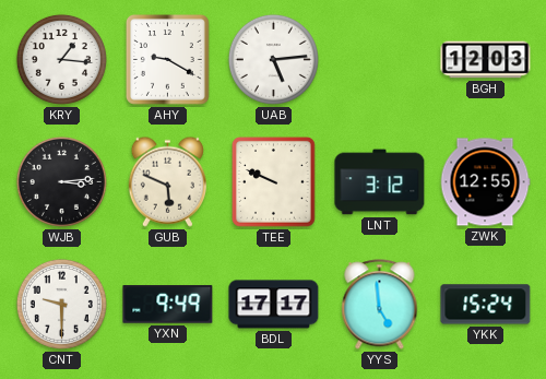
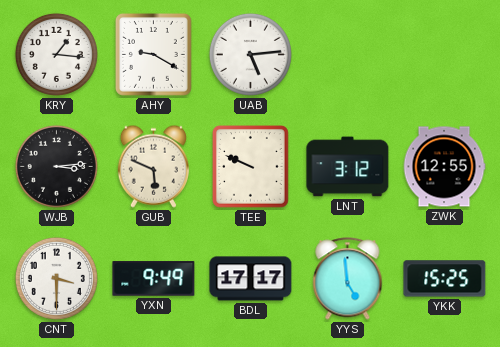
BGH: 12:03 -> none
CNT: 9:30 -> 3:30
YKK: 15:24 -> 15:25
